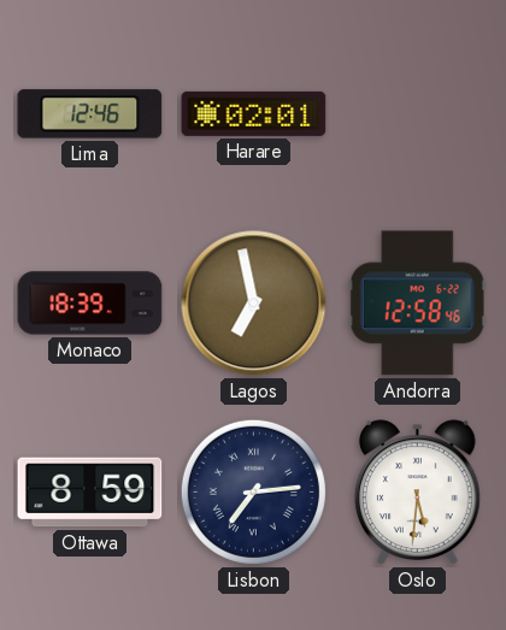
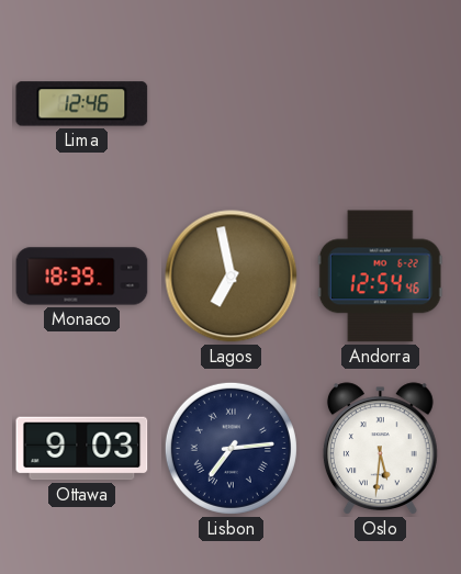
Harare: 02:01 -> none
Andorra: 12:58 -> 12:54
Ottawa: 8:59 -> 9:03
